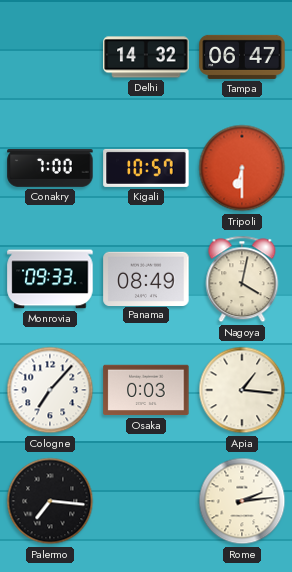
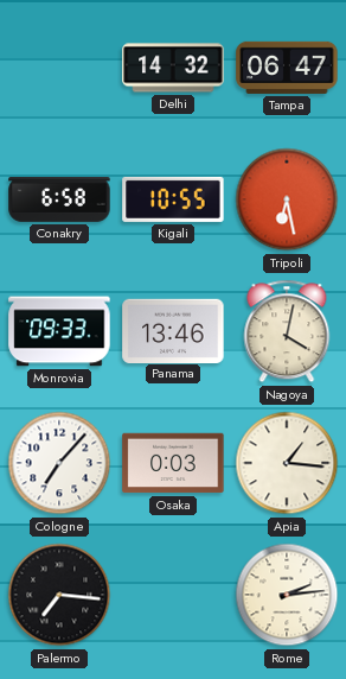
Conakry: 7:00 -> 6:58
Kigali: 10:57 -> 10:55
Tripoli: 6:30 -> 6:28
Panama: 08:49 -> 13:46
